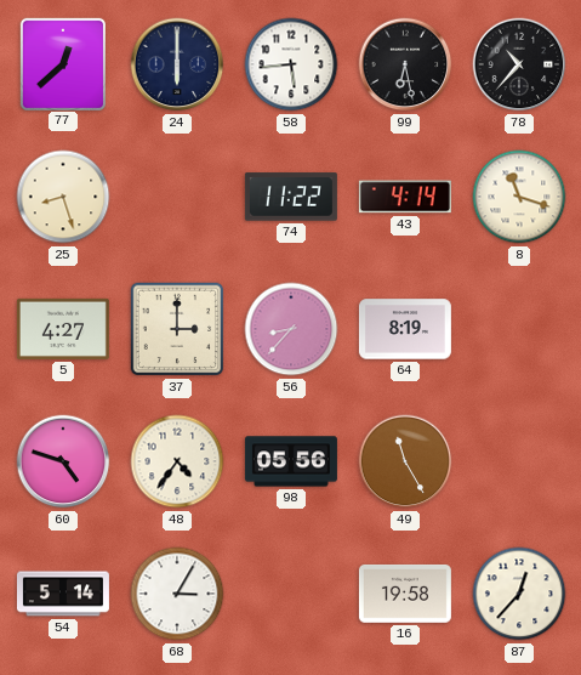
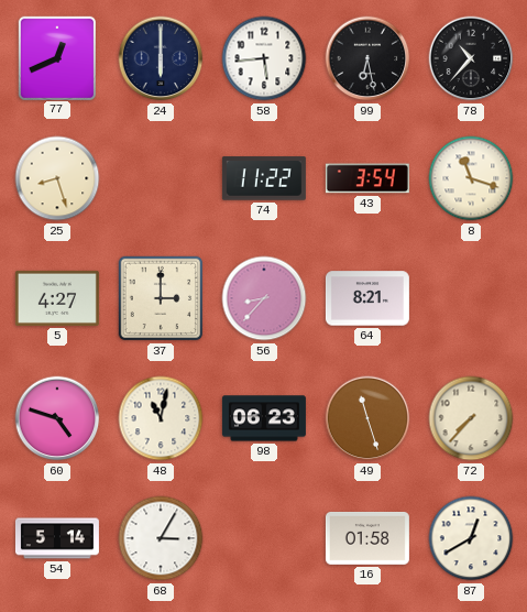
77: 12:38 -> 12:41
43: 4:14 -> 3:54
64: 8:19 -> 8:21
48: 4:36 -> 11:02
98: 05:56 -> 06:23
49: 11:25 -> 11:27
72: none -> 7:37
16: 19:58 -> 01:58
87: 12:37 -> 12:40
